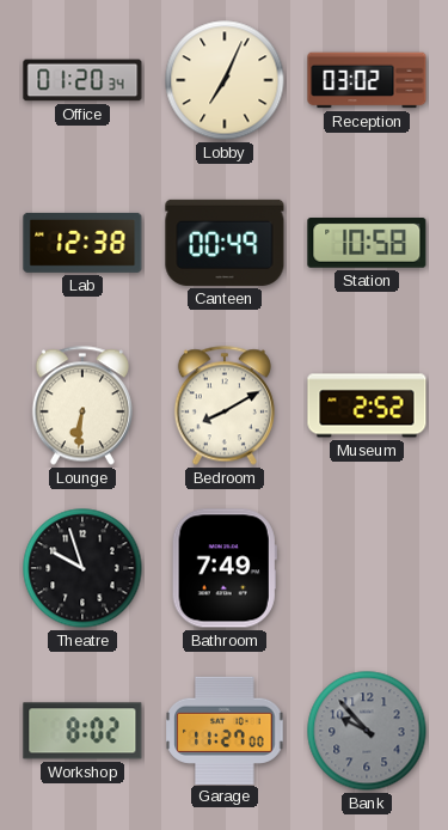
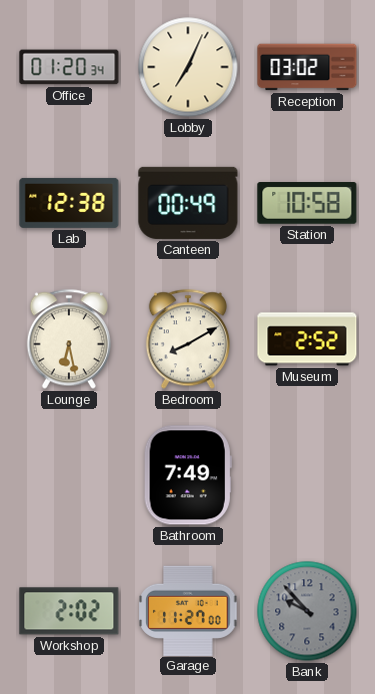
Lounge: 6:31 -> 6:28
Theatre: 9:57 -> none
Workshop: 8:02 -> 2:02
